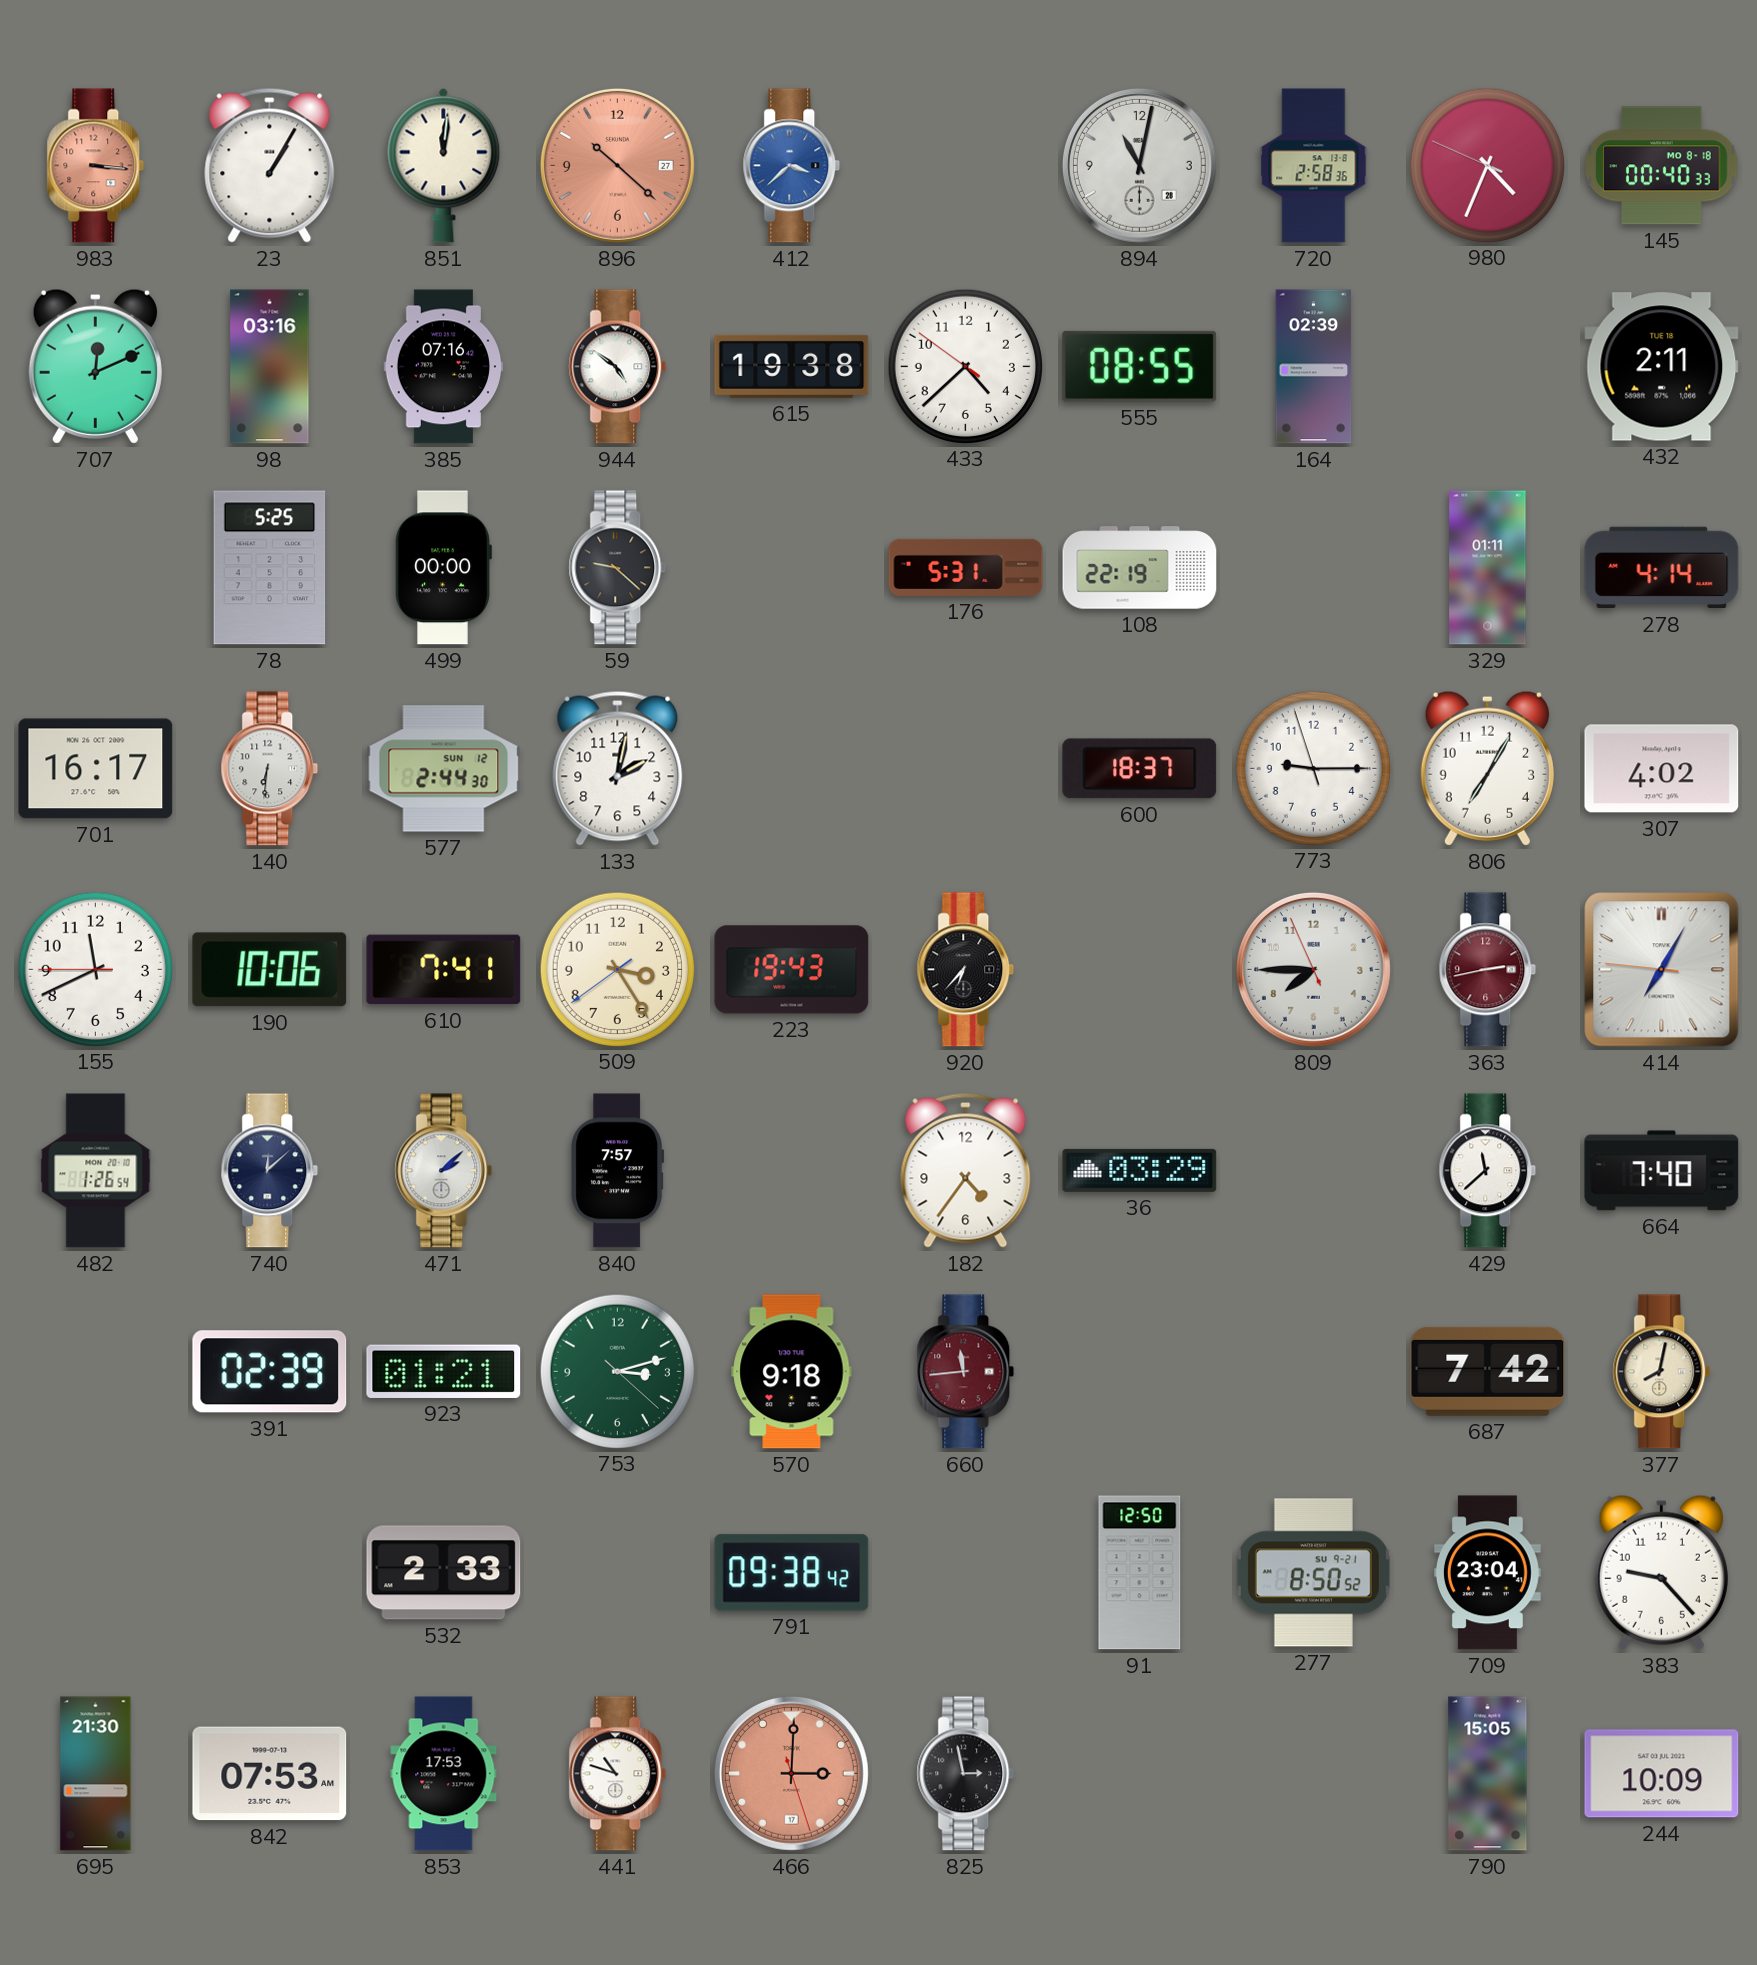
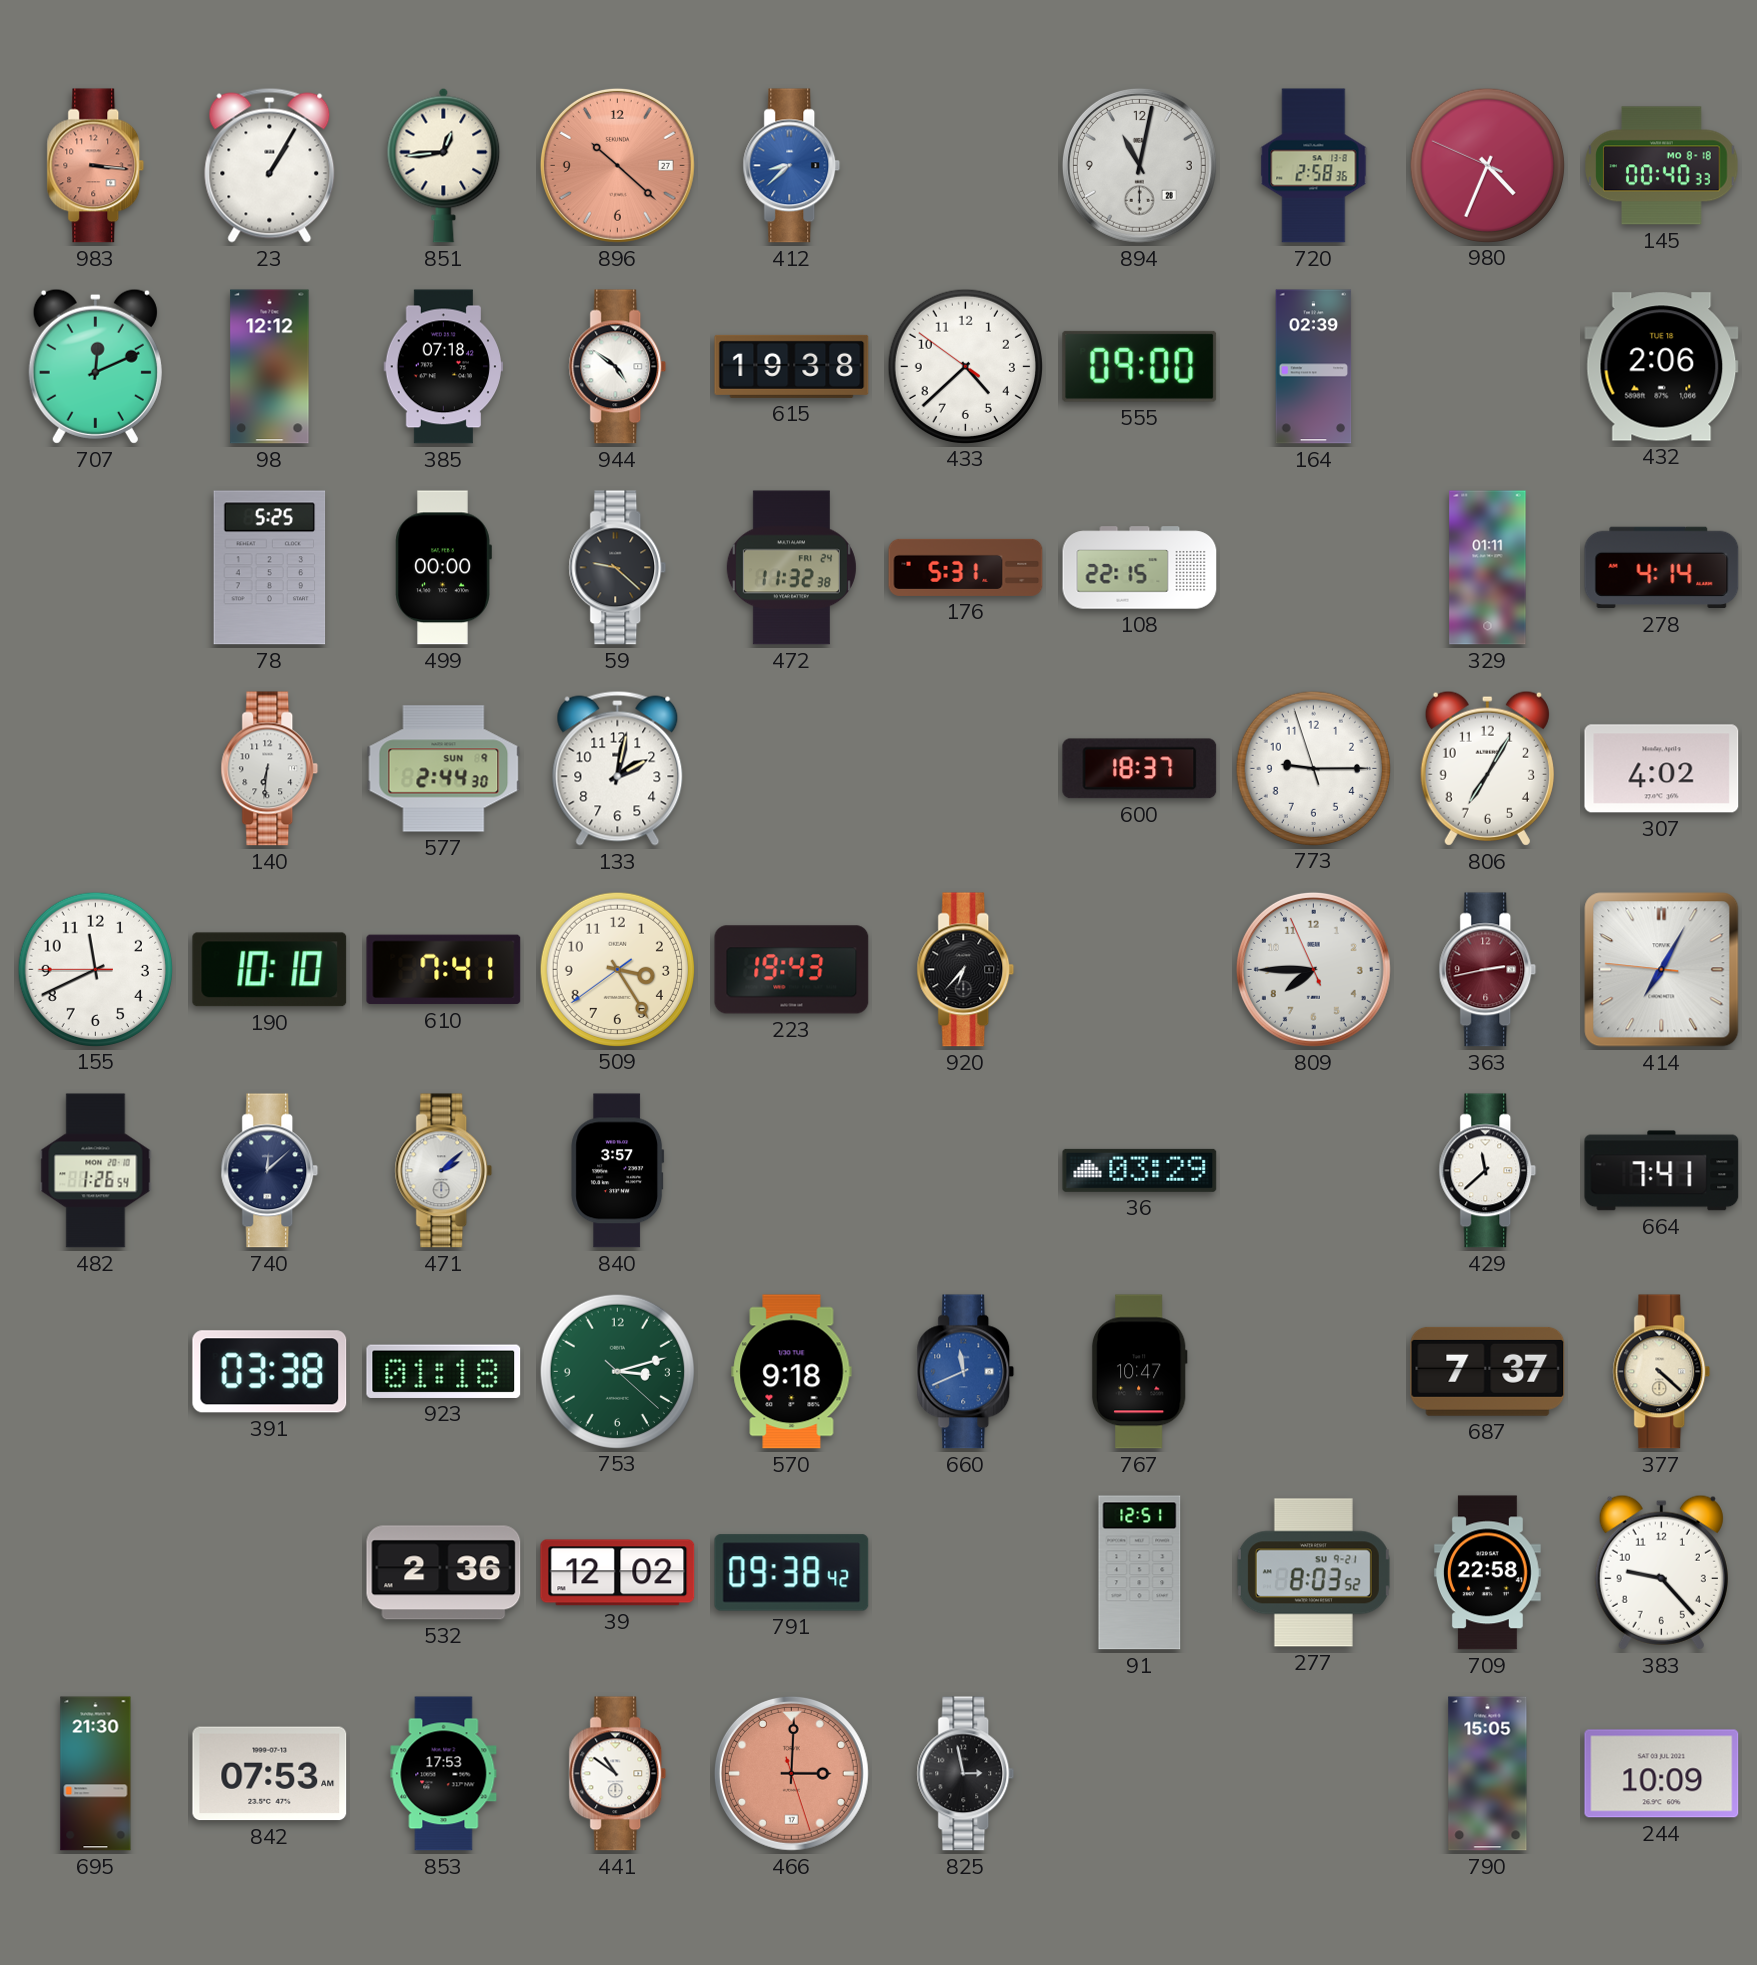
851: 12:01 -> 12:44
412: 3:38 -> 8:38
98: 03:16 -> 12:12
385: 07:16 -> 07:18
555: 08:55 -> 09:00
432: 2:11 -> 2:06
472: none -> 11:32
108: 22:19 -> 22:15
701: 16:17 -> none
577 date: SUN 12 -> SUN 9
190: 10:06 -> 10:10
840: 7:57 -> 3:57
182: 4:36 -> none
664: 7:40 -> 7:41
391: 02:39 -> 03:38
923: 01:21 -> 01:18
660: 11:44 -> 11:41
660 dial: burgundy -> blue
767: none -> 10:47
687: 7:42 -> 7:37
377: 8:02 -> 4:22
532: 2:33 -> 2:36
39: none -> 12:02
91: 12:50 -> 12:51
277: 8:50 -> 8:03
709: 23:04 -> 22:58
441: 10:48 -> 10:51
